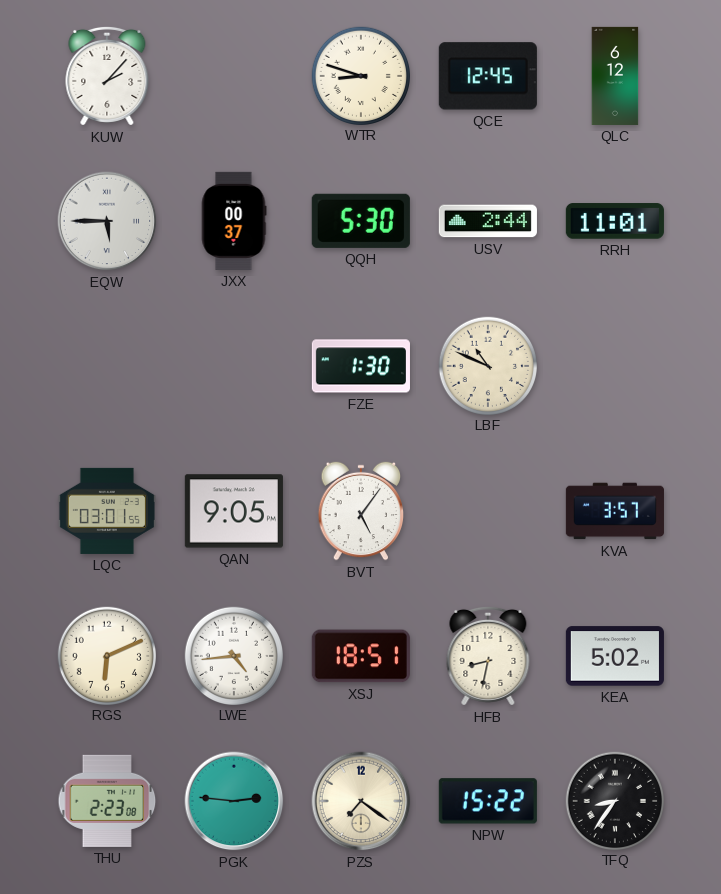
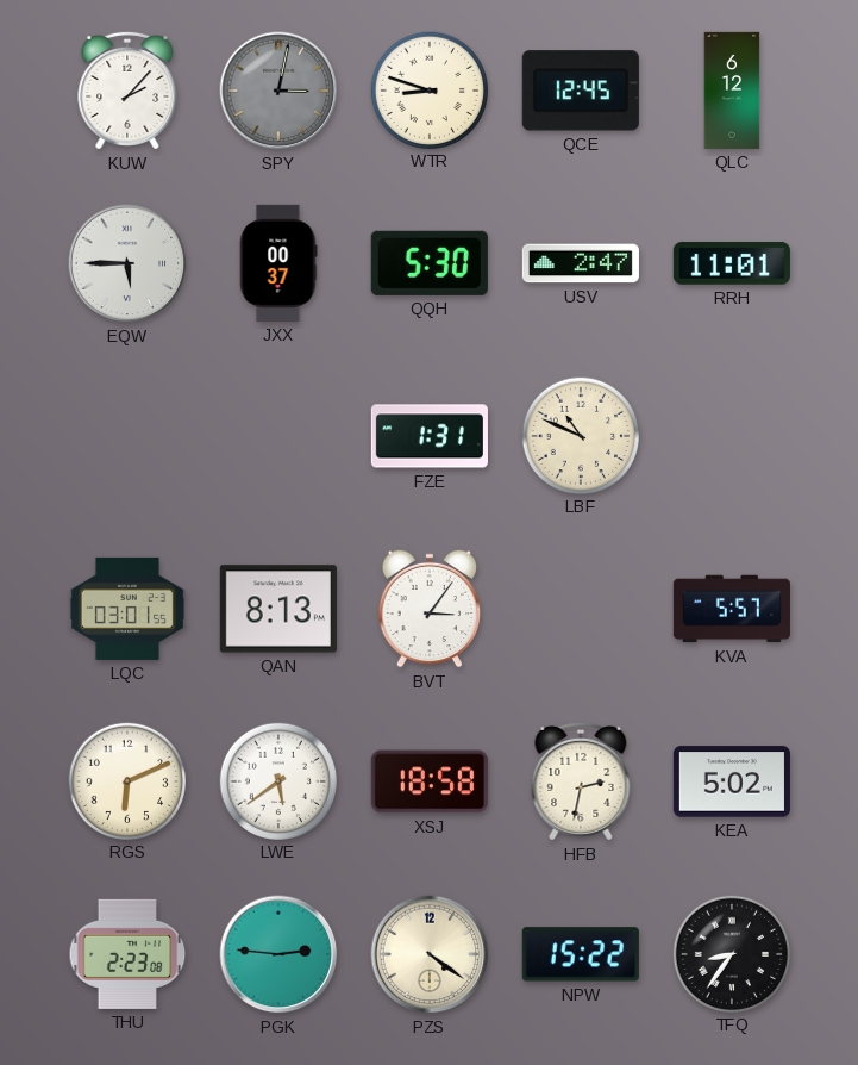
SPY: none -> 3:02
USV: 2:44 -> 2:47
FZE: 1:30 -> 1:31
QAN: 9:05 -> 8:13
BVT: 5:06 -> 3:06
KVA: 3:57 -> 5:57
LWE: 4:44 -> 5:39
XSJ: 18:51 -> 18:58
HFB: 8:32 -> 2:32
PZS: 7:21 -> 4:21
